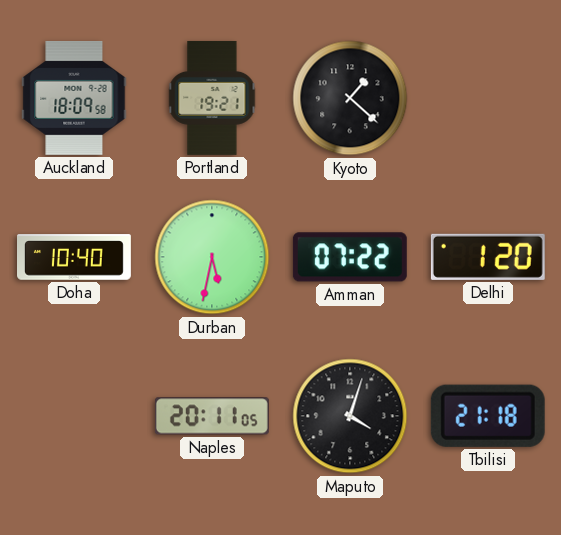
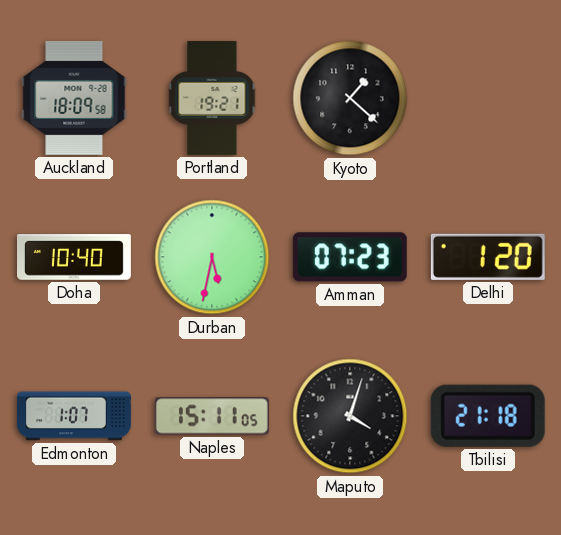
Amman: 07:22 -> 07:23
Edmonton: none -> 1:07
Naples: 20:11 -> 15:11
